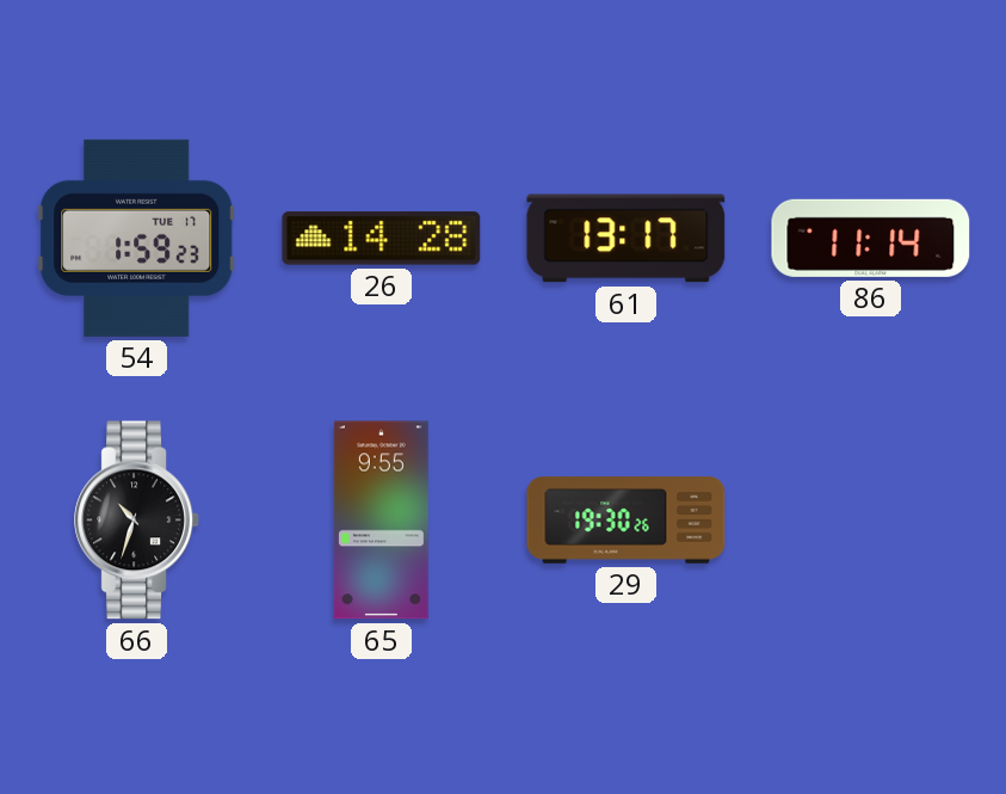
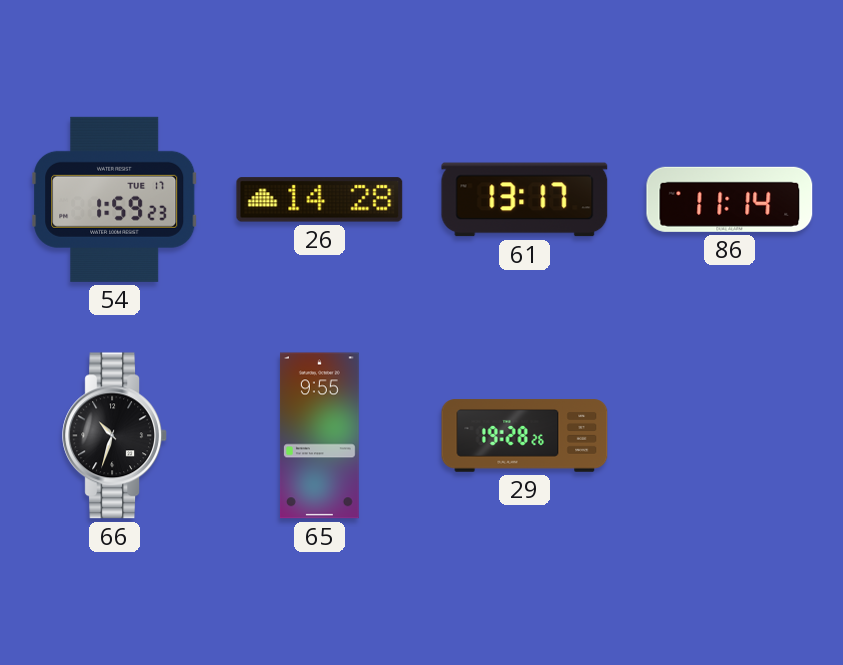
29: 19:30 -> 19:28
